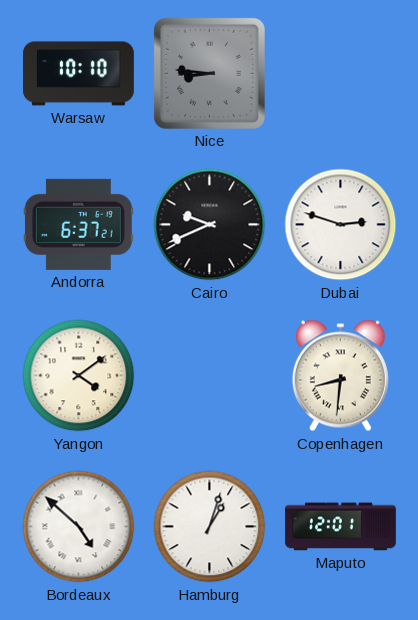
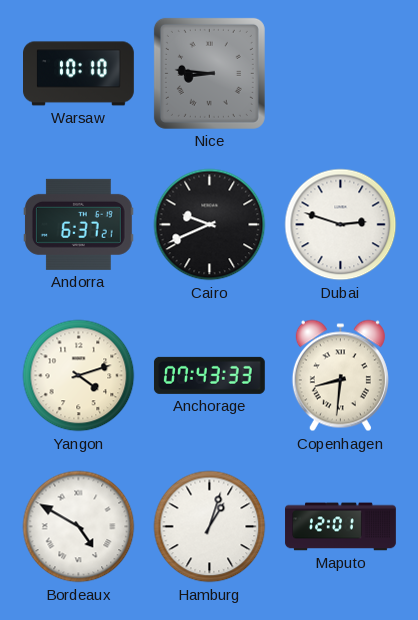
Yangon: 4:09 -> 4:12
Anchorage: none -> 07:43
Bordeaux: 4:52 -> 4:50
